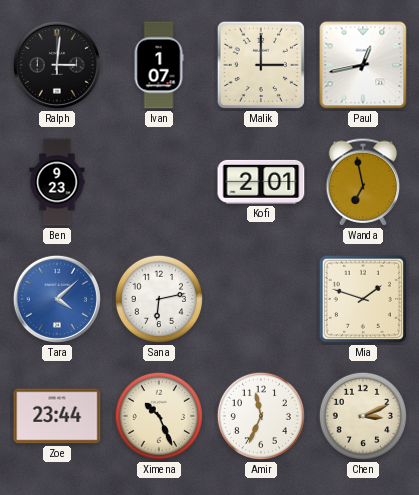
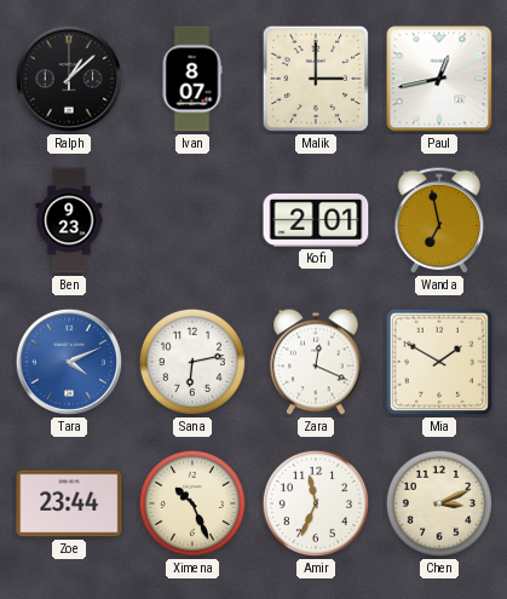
Ralph: 3:01 -> 1:08
Ivan: 1:07 -> 8:07
Tara: 4:08 -> 4:11
Zara: none -> 12:19
Mia: 1:48 -> 1:50
